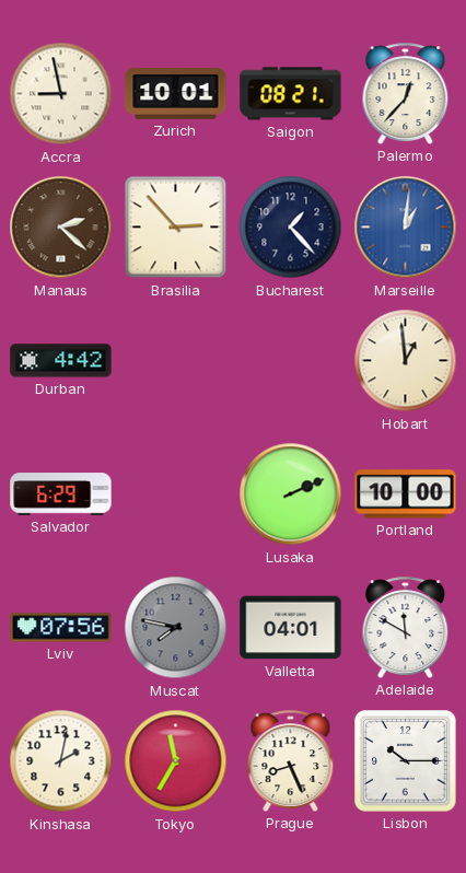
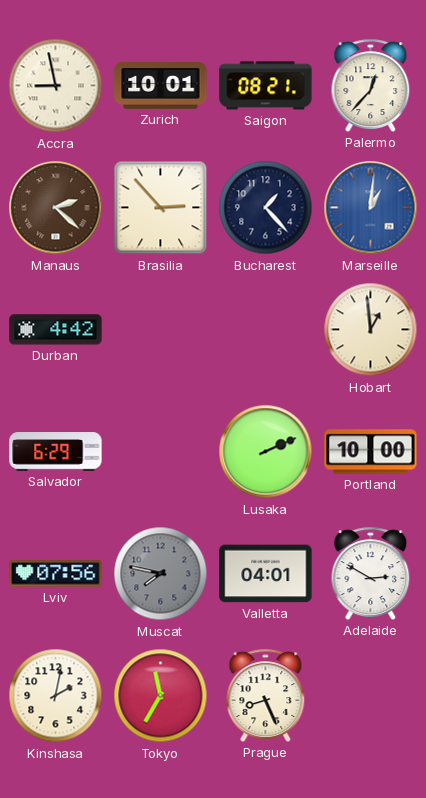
Adelaide: 11:50 -> 2:50
Lisbon: 10:15 -> none
